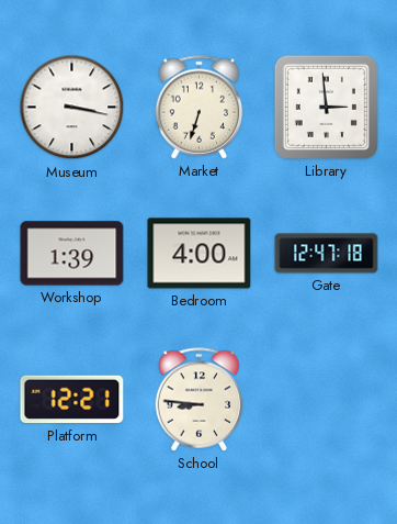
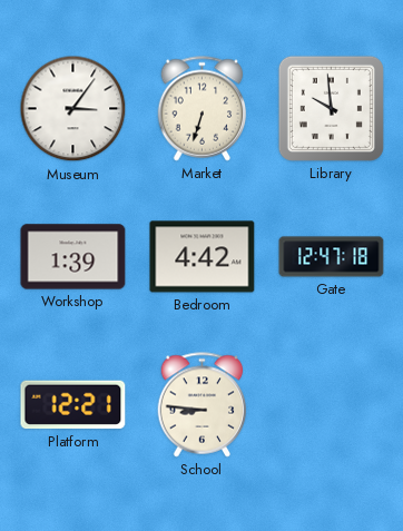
Museum: 3:17 -> 3:06
Library: 2:59 -> 9:59
Bedroom: 4:00 -> 4:42
